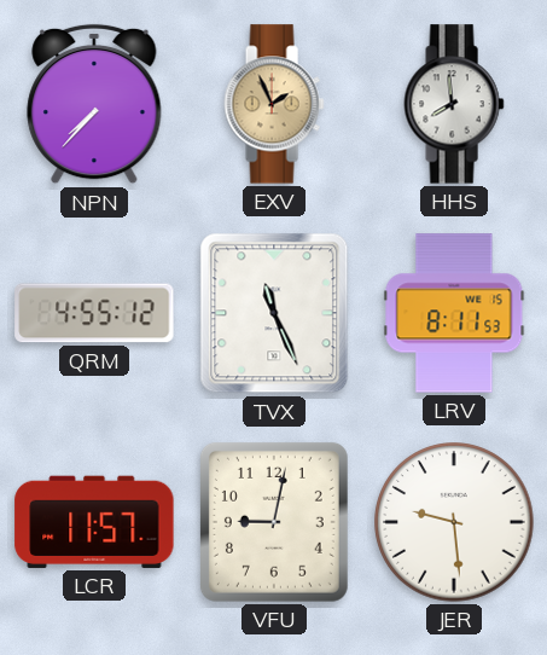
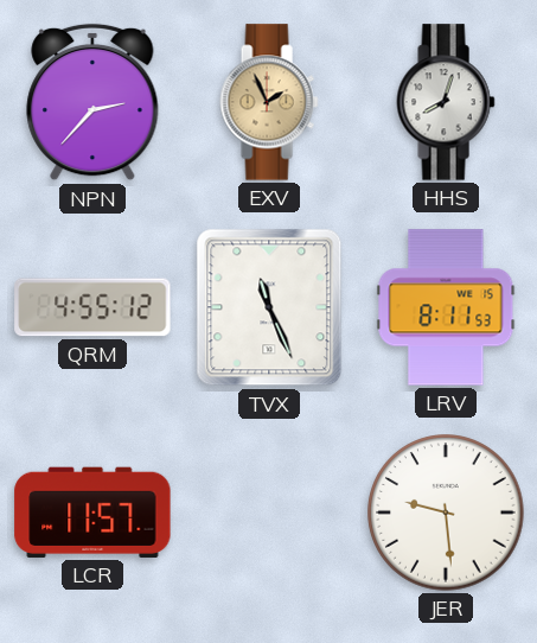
NPN: 7:37 -> 2:37
HHS: 7:59 -> 8:03
VFU: 9:02 -> none
